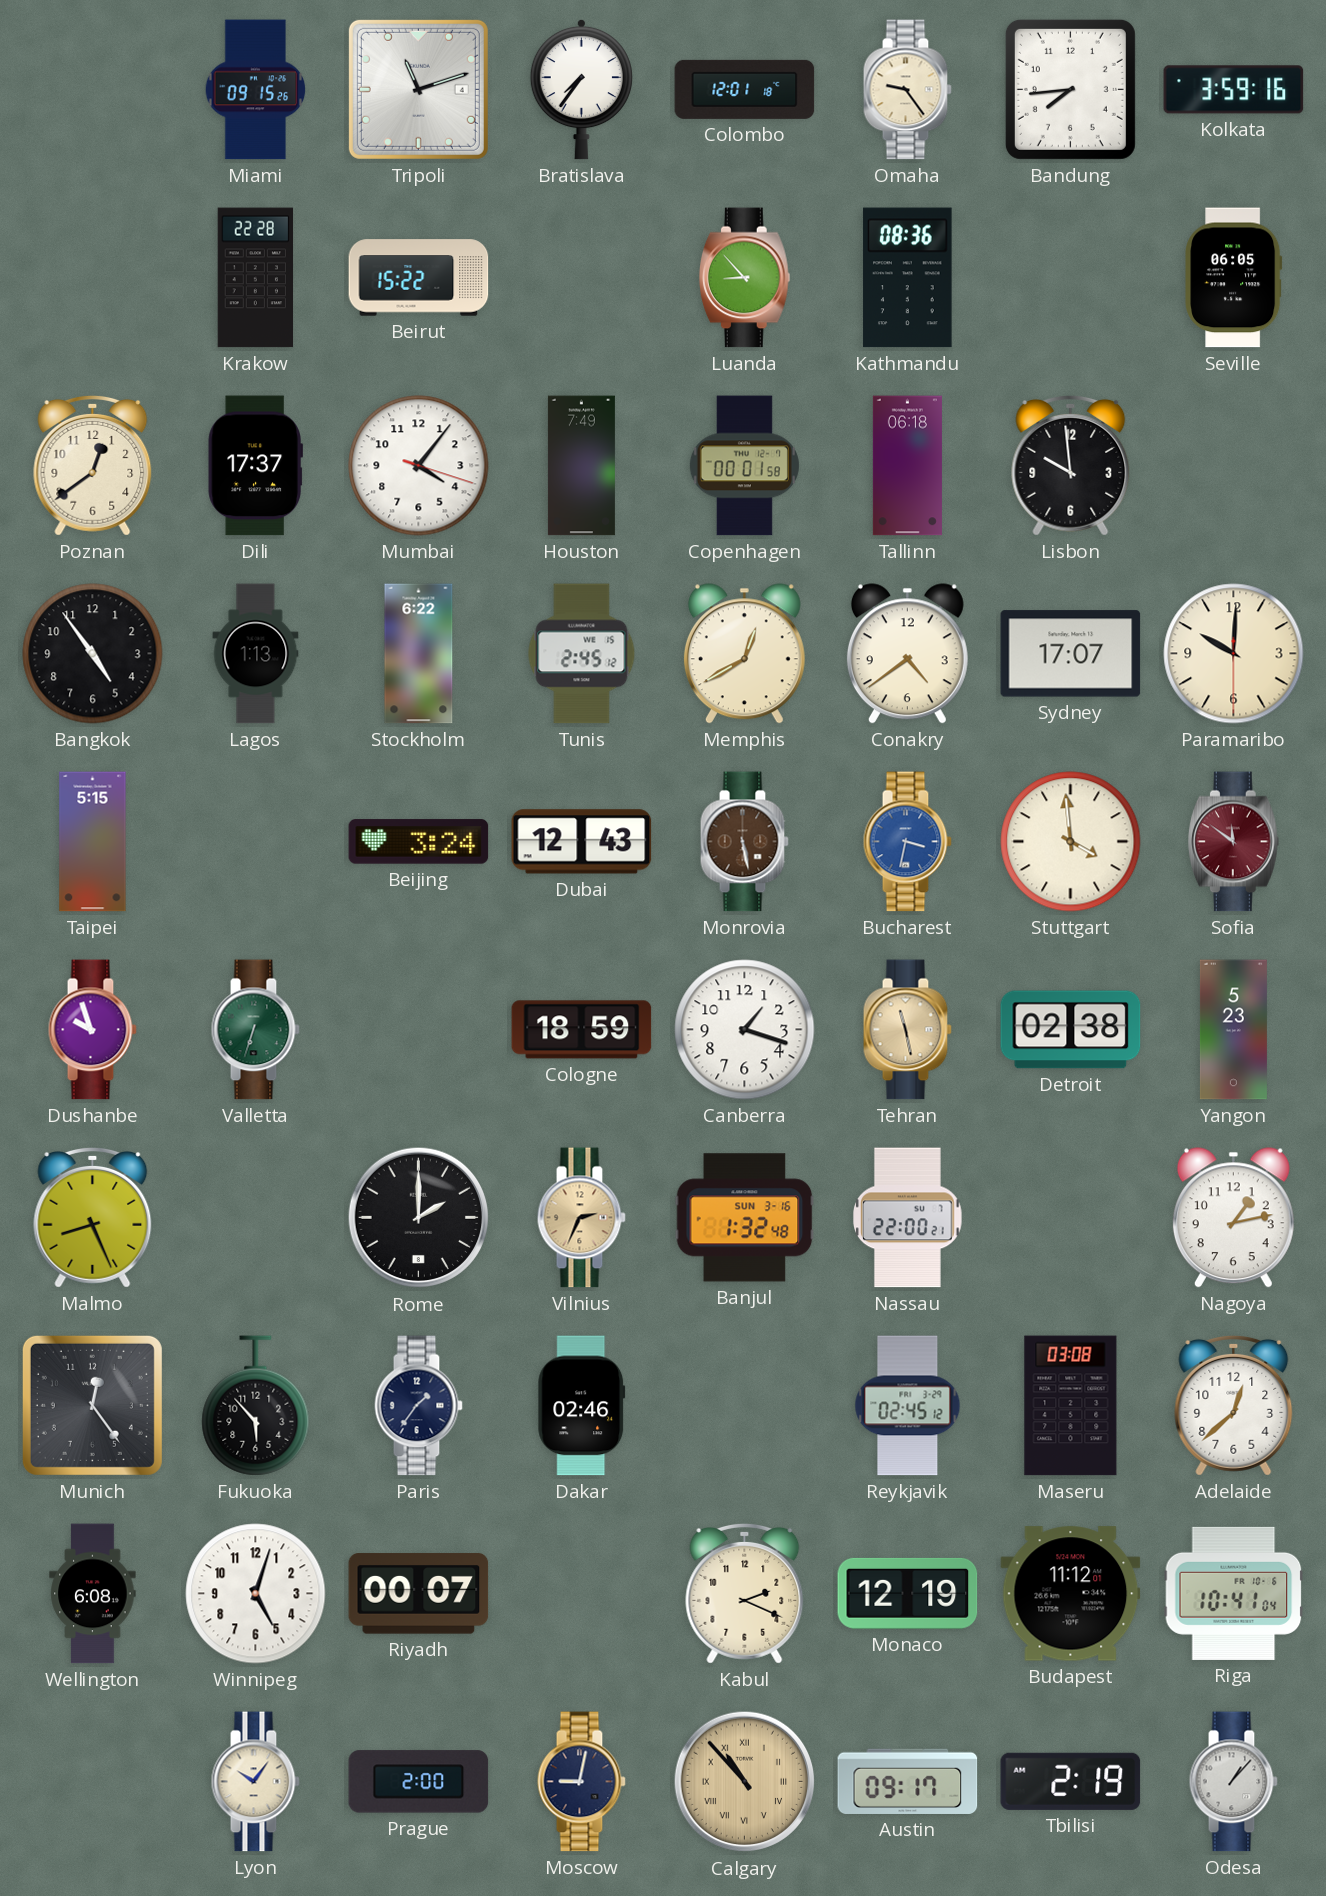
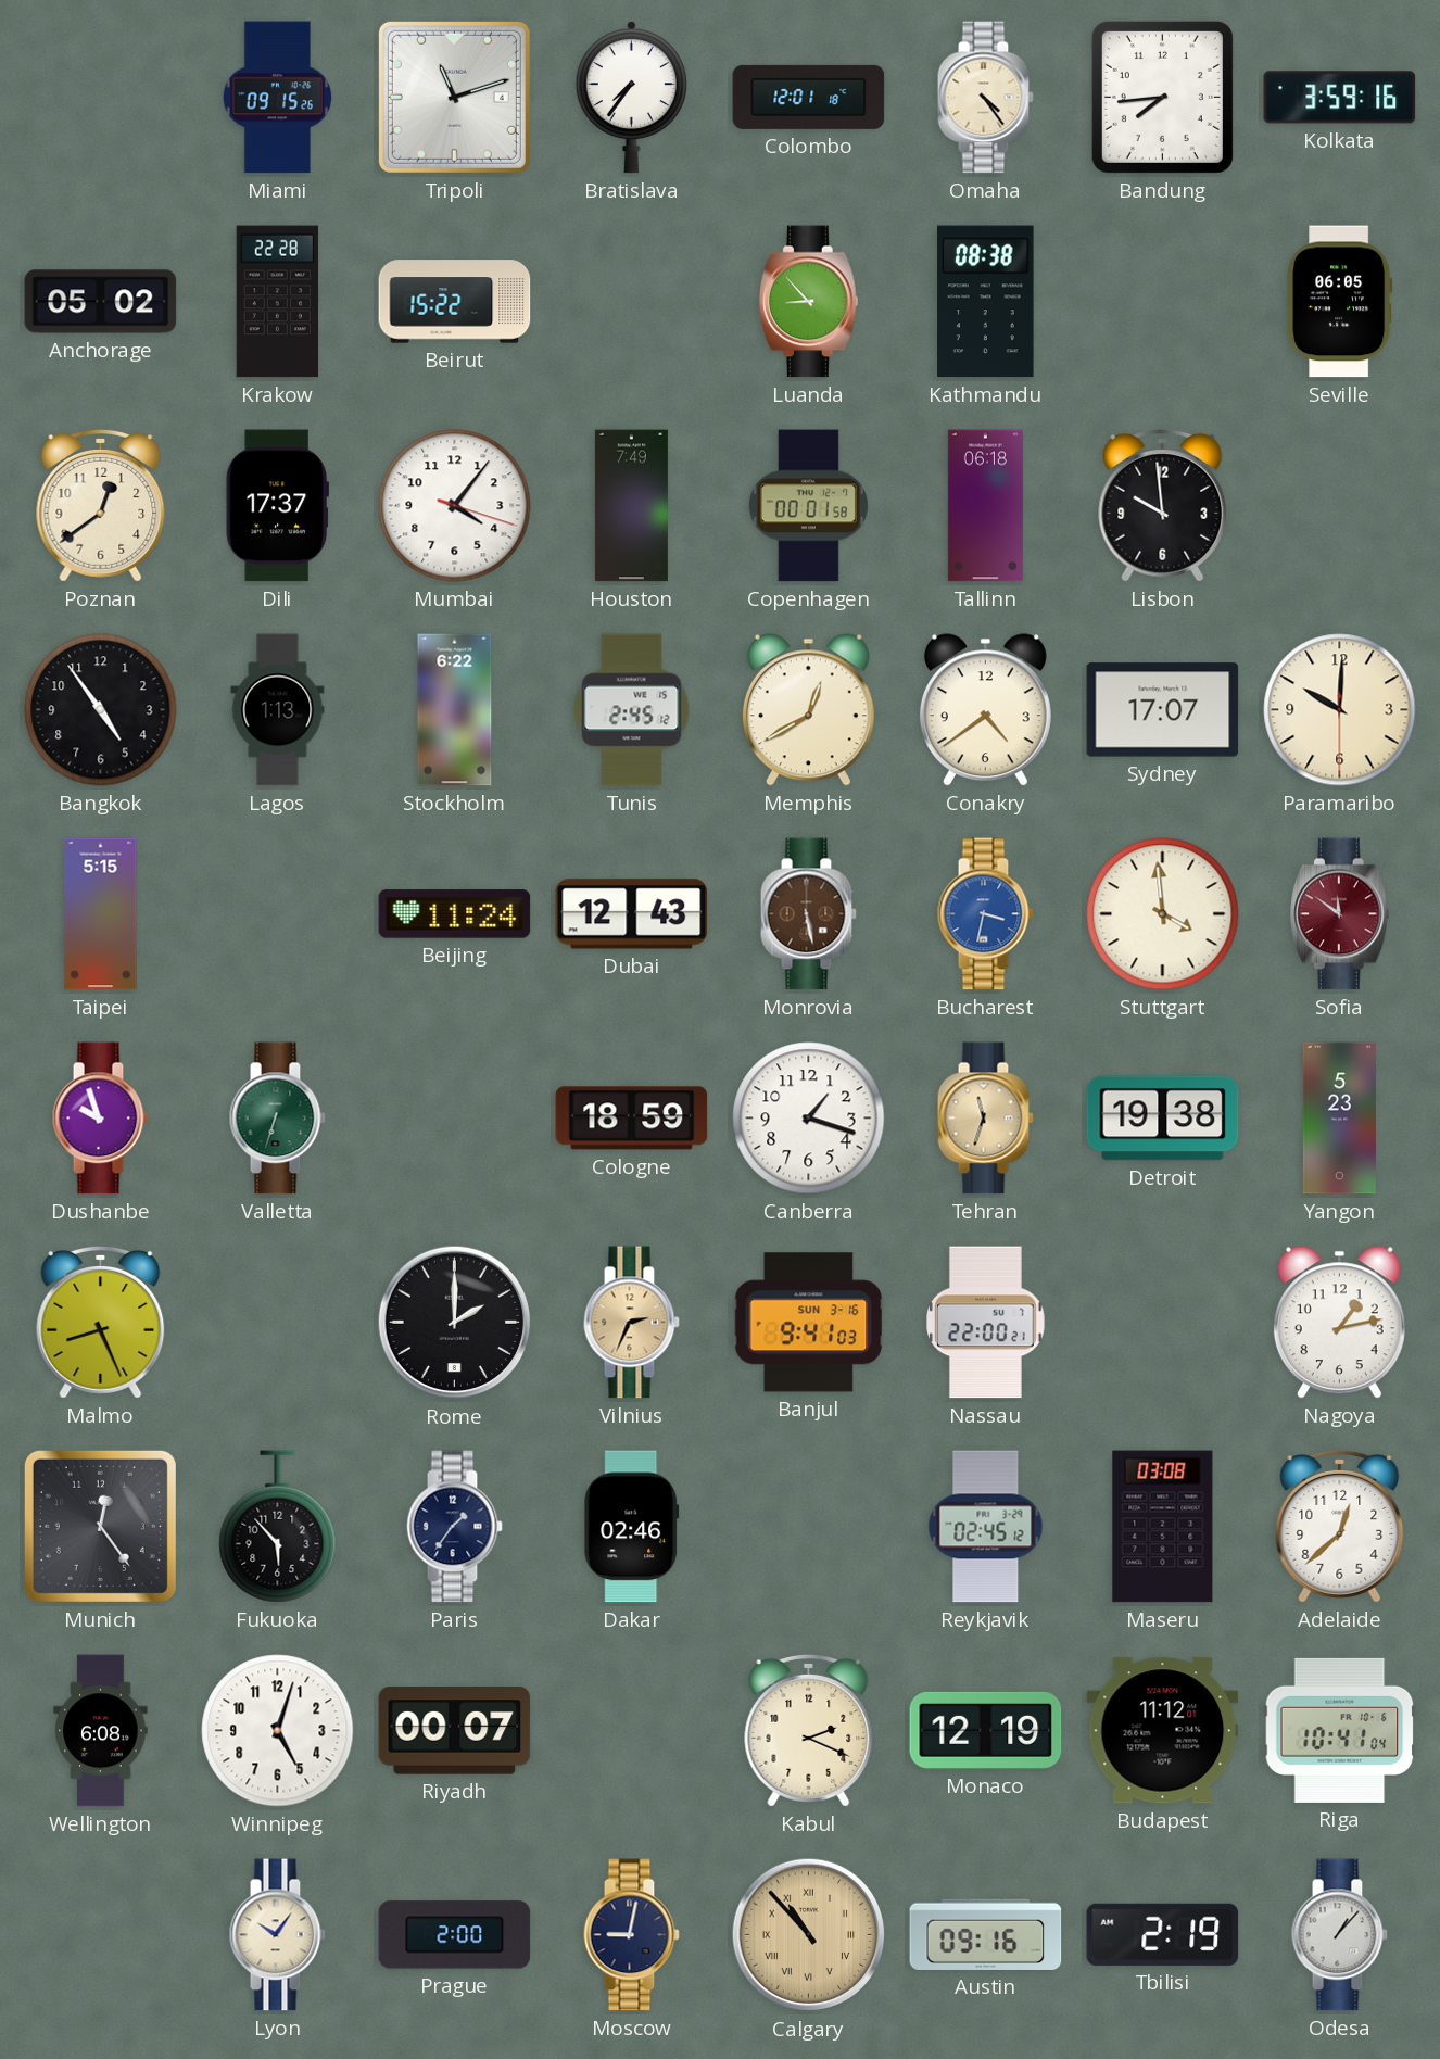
Omaha: 9:24 -> 4:24
Anchorage: none -> 05:02
Kathmandu: 08:36 -> 08:38
Beijing: 3:24 -> 11:24
Tehran: 11:28 -> 11:33
Detroit: 02:38 -> 19:38
Banjul: 1:32 -> 9:41
Austin: 09:17 -> 09:16
